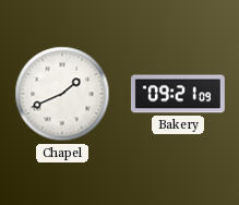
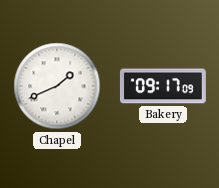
Bakery: 09:21 -> 09:17
